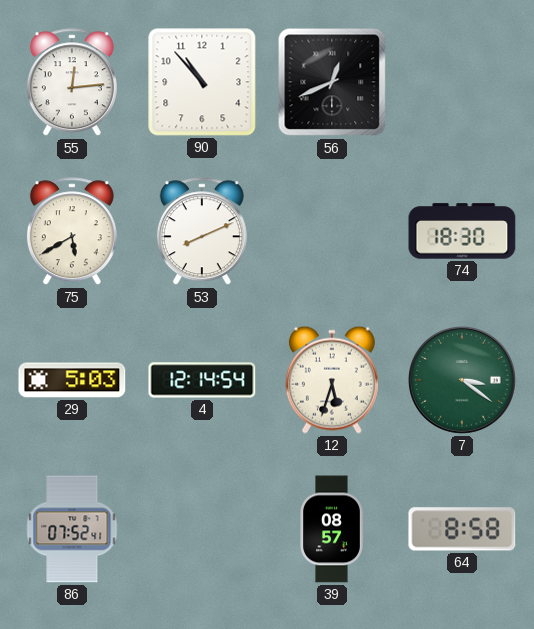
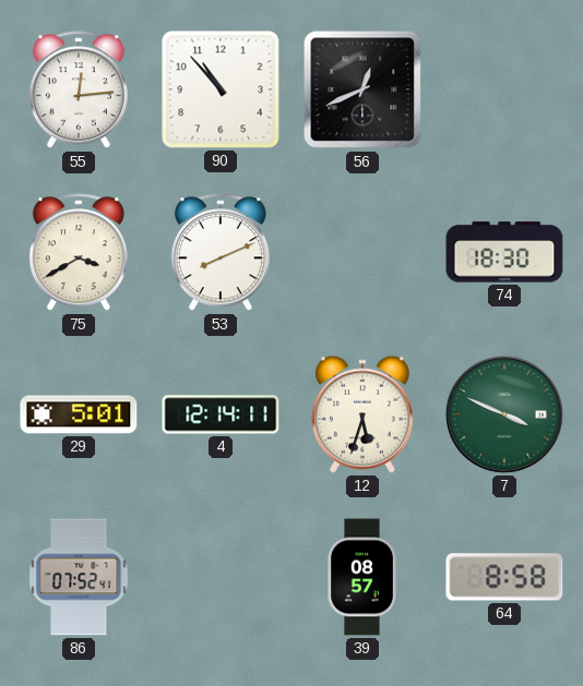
75: 5:40 -> 3:40
29: 5:03 -> 5:01
4: 12:14:54 -> 12:14:11
7: 3:21 -> 3:49
